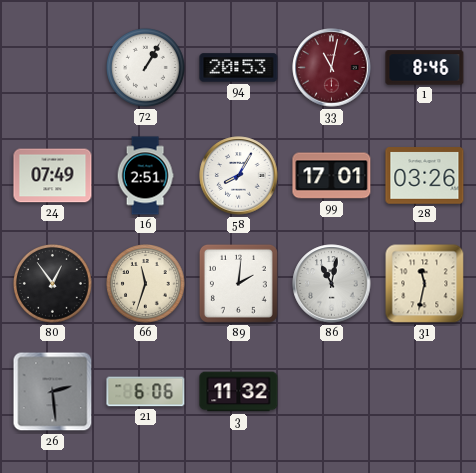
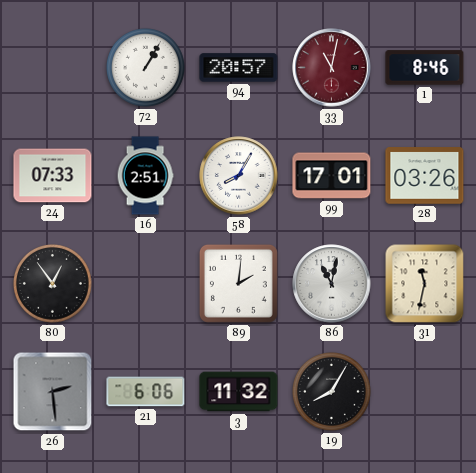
94: 20:53 -> 20:57
24: 07:49 -> 07:33
66: 11:33 -> none
19: none -> 8:05
